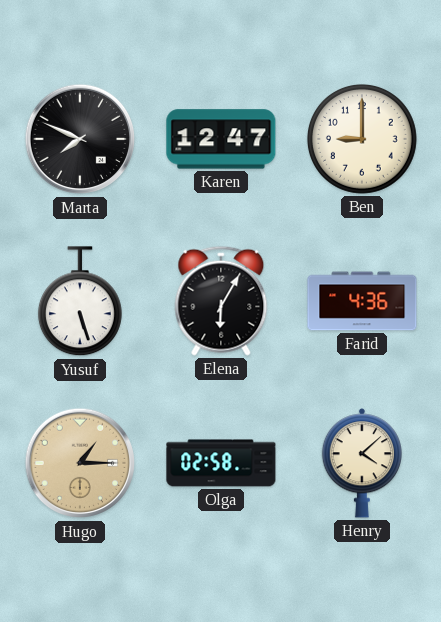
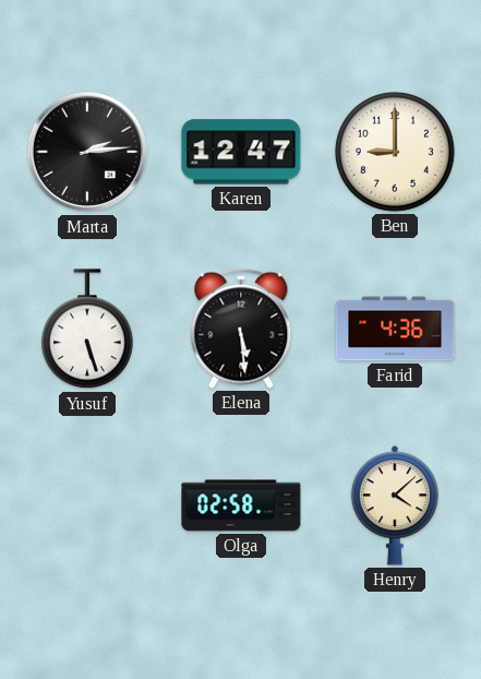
Marta: 7:49 -> 2:14
Elena: 6:05 -> 5:29
Hugo: 1:15 -> none
